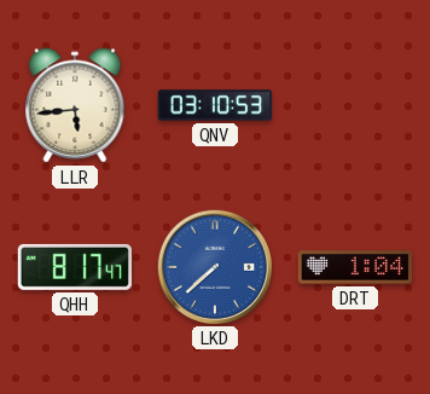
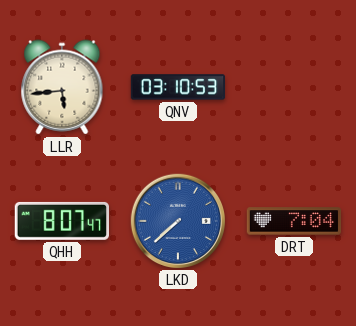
QHH: 8:17 -> 8:07
DRT: 1:04 -> 7:04
